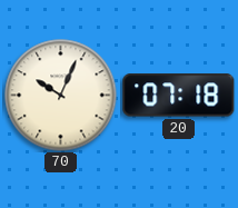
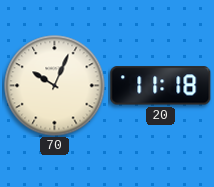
20: 07:18 -> 11:18
